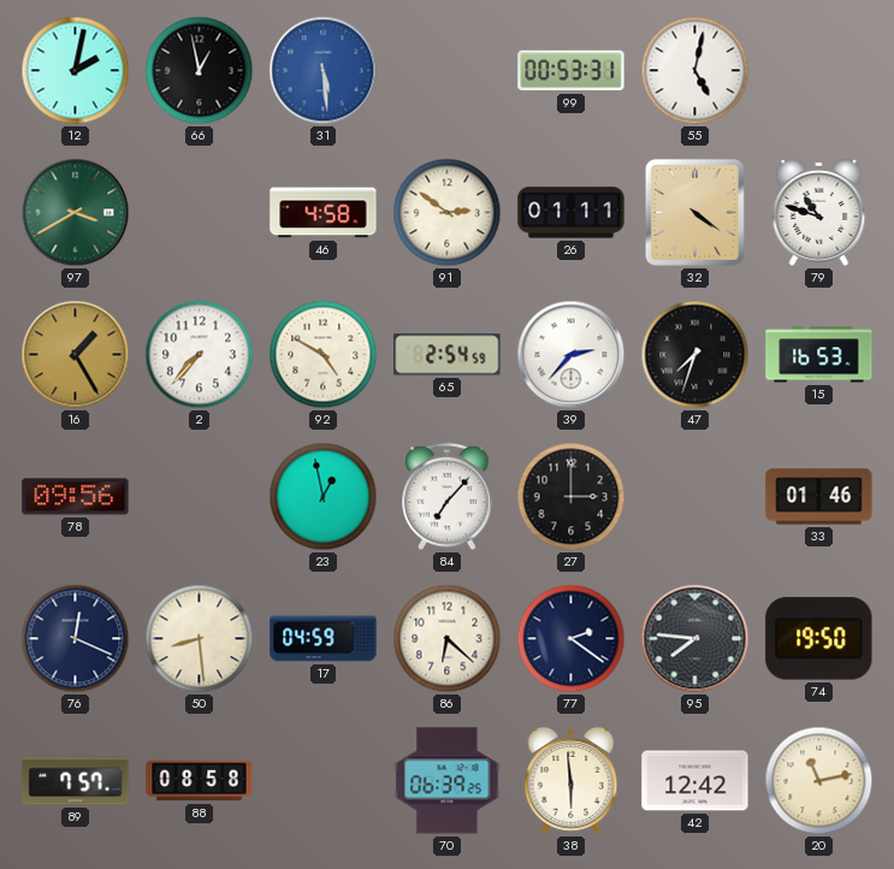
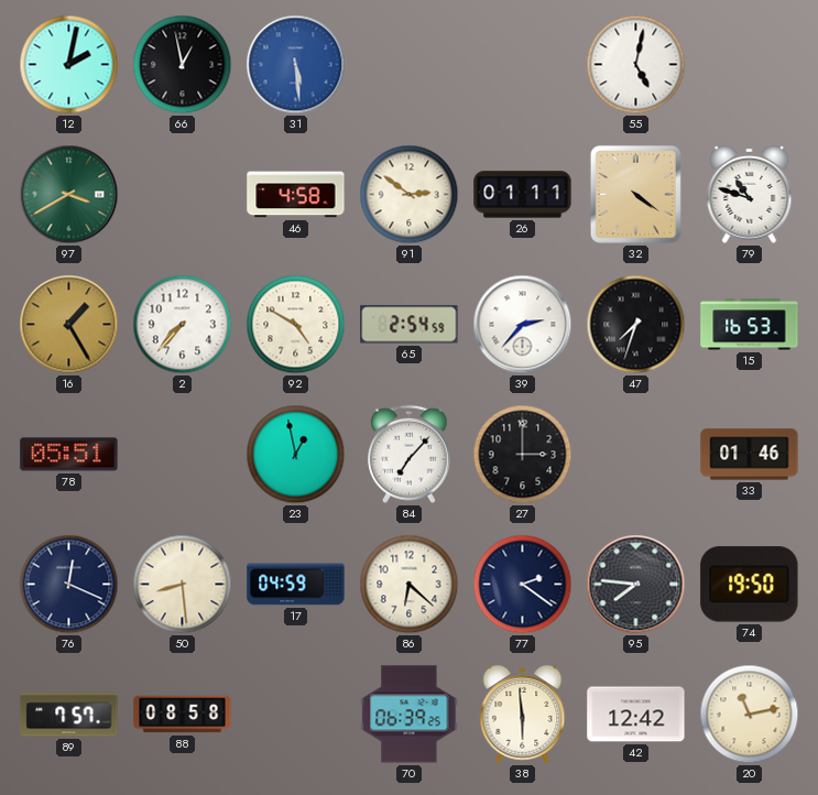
99: 00:53 -> none
78: 09:56 -> 05:51
